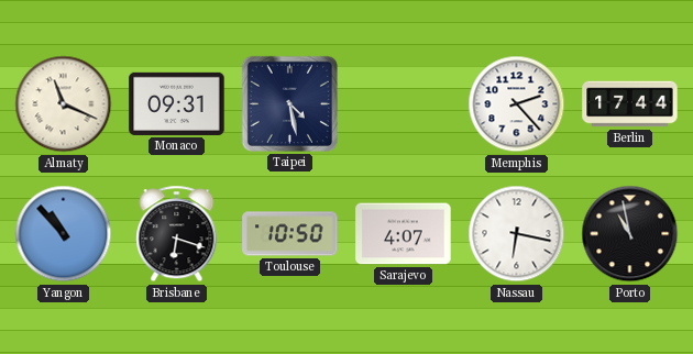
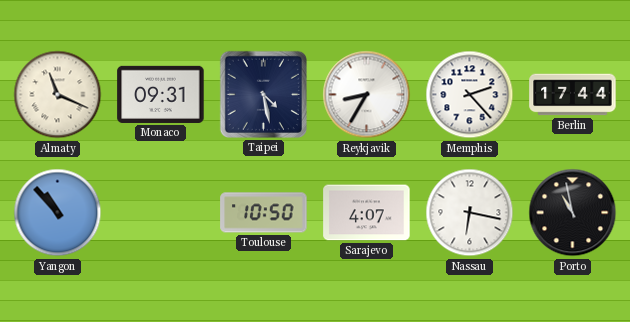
Reykjavik: none -> 8:35
Brisbane: 6:18 -> none
